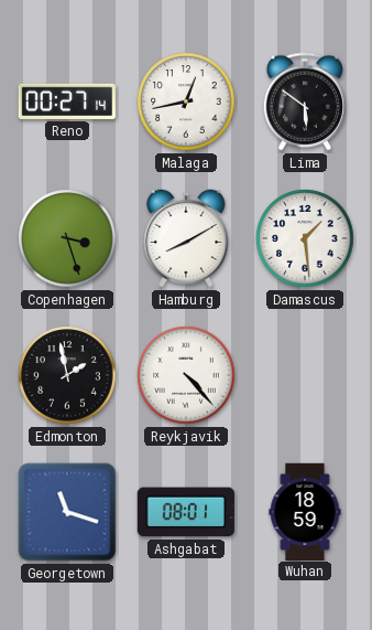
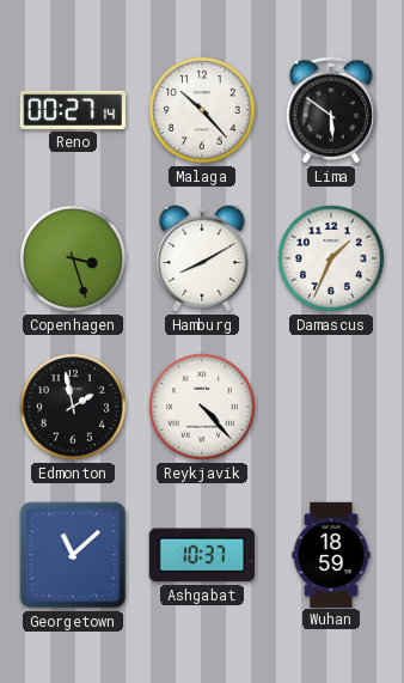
Malaga: 12:43 -> 10:23
Damascus: 1:29 -> 1:34
Georgetown: 11:18 -> 11:08
Ashgabat: 08:01 -> 10:37
